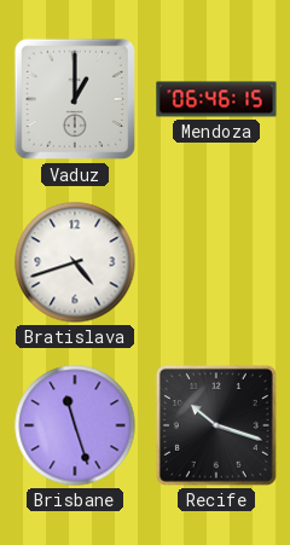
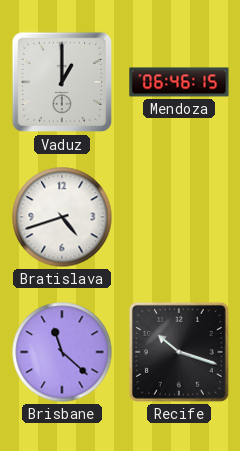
Brisbane: 11:27 -> 11:22
